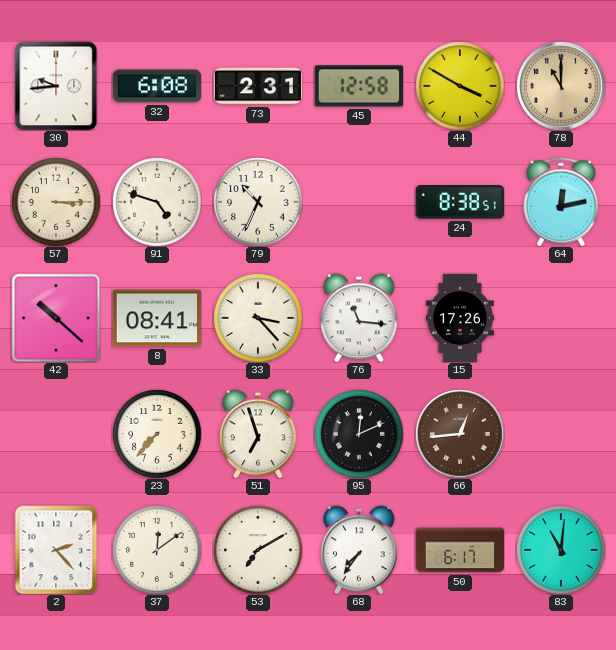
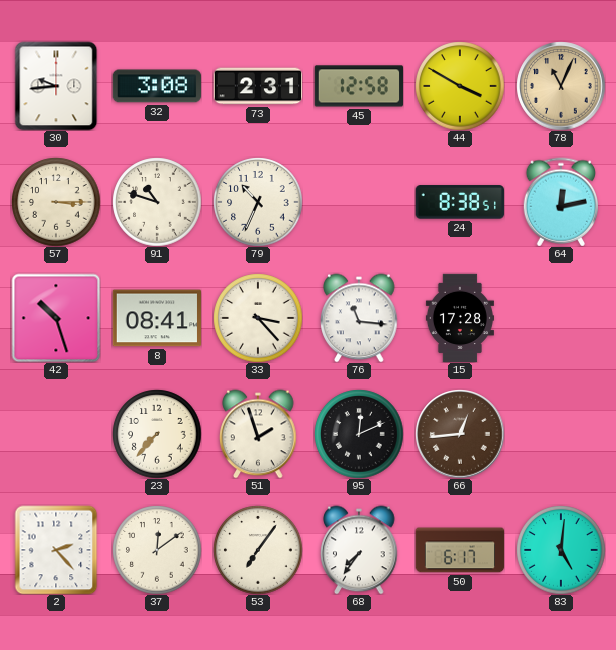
32: 6:08 -> 3:08
78: 11:00 -> 11:04
91: 4:48 -> 10:48
42: 10:22 -> 10:27
15: 17:26 -> 17:28
51: 6:57 -> 1:57
53: 7:10 -> 7:06
83: 11:01 -> 5:01
